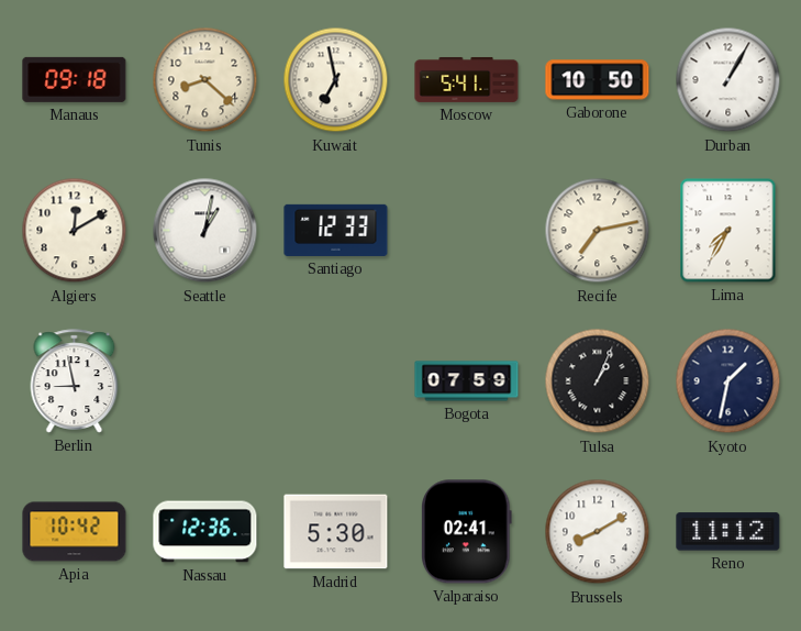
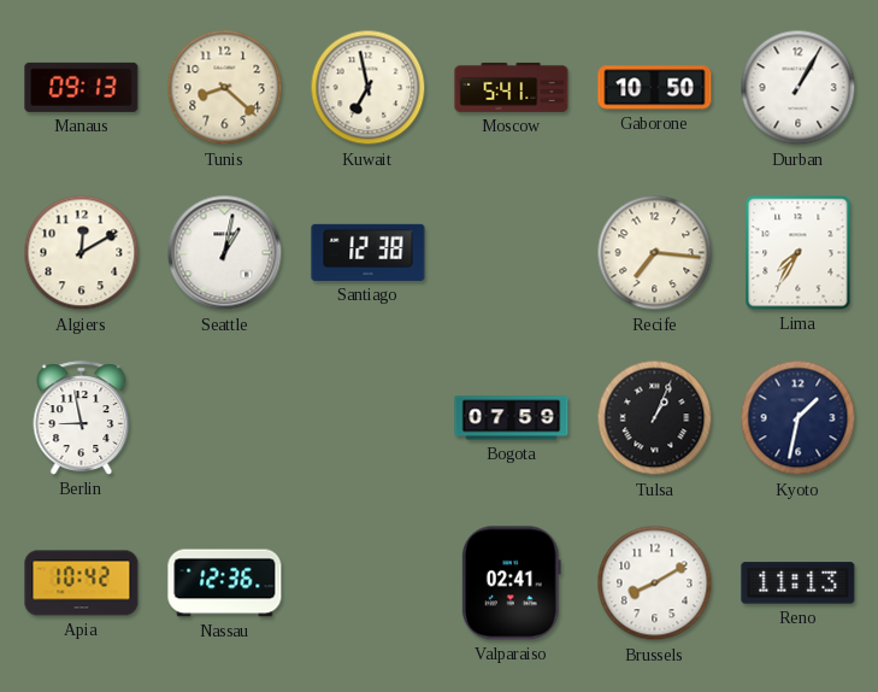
Manaus: 09:18 -> 09:13
Santiago: 12:33 -> 12:38
Recife: 7:13 -> 7:16
Madrid: 5:30 -> none
Reno: 11:12 -> 11:13
